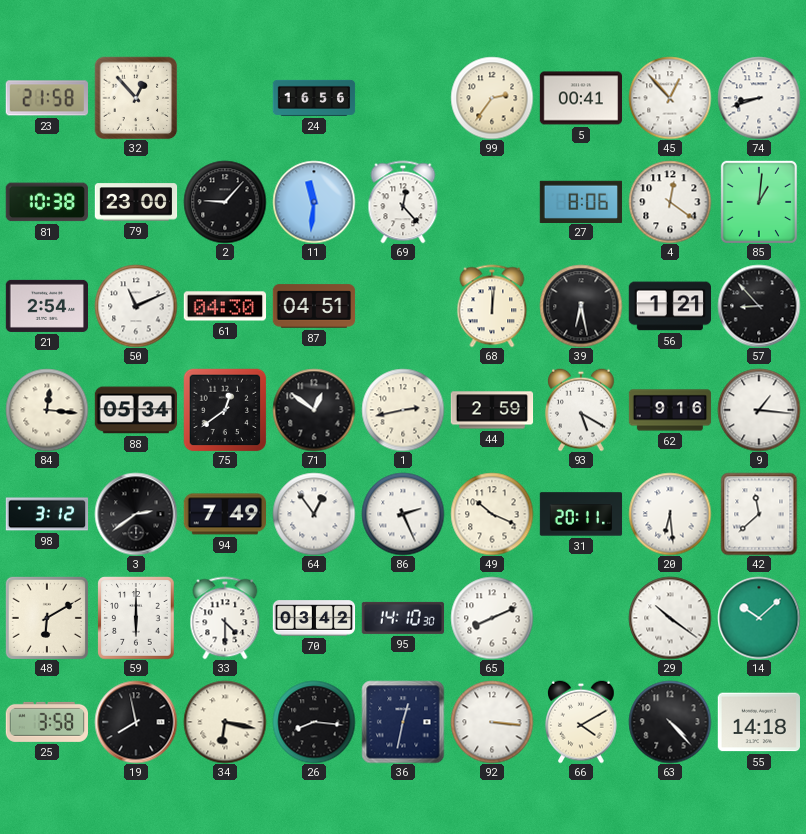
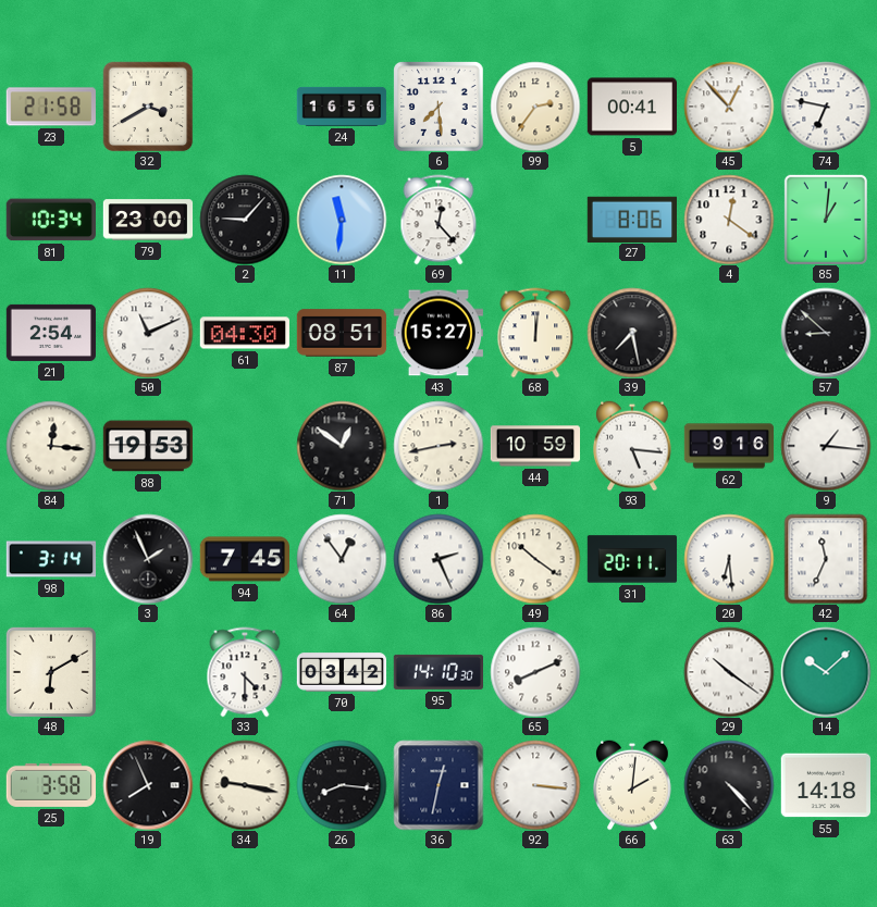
32: 12:53 -> 3:40
6: none -> 7:29
74: 8:42 -> 6:47
81: 10:38 -> 10:34
87: 04:51 -> 08:51
43: none -> 15:27
39: 6:28 -> 7:28
56: 1:21 -> none
57: 8:53 -> 8:52
88: 05:34 -> 19:53
75: 12:39 -> none
44: 2:59 -> 10:59
93: 5:20 -> 5:16
98: 3:12 -> 3:14
3: 2:39 -> 1:56
94: 7:49 -> 7:45
49: 10:19 -> 10:21
42: 11:38 -> 11:34
59: 6:00 -> none
19: 7:58 -> 7:56
34: 6:17 -> 9:17
66: 4:10 -> 2:01
